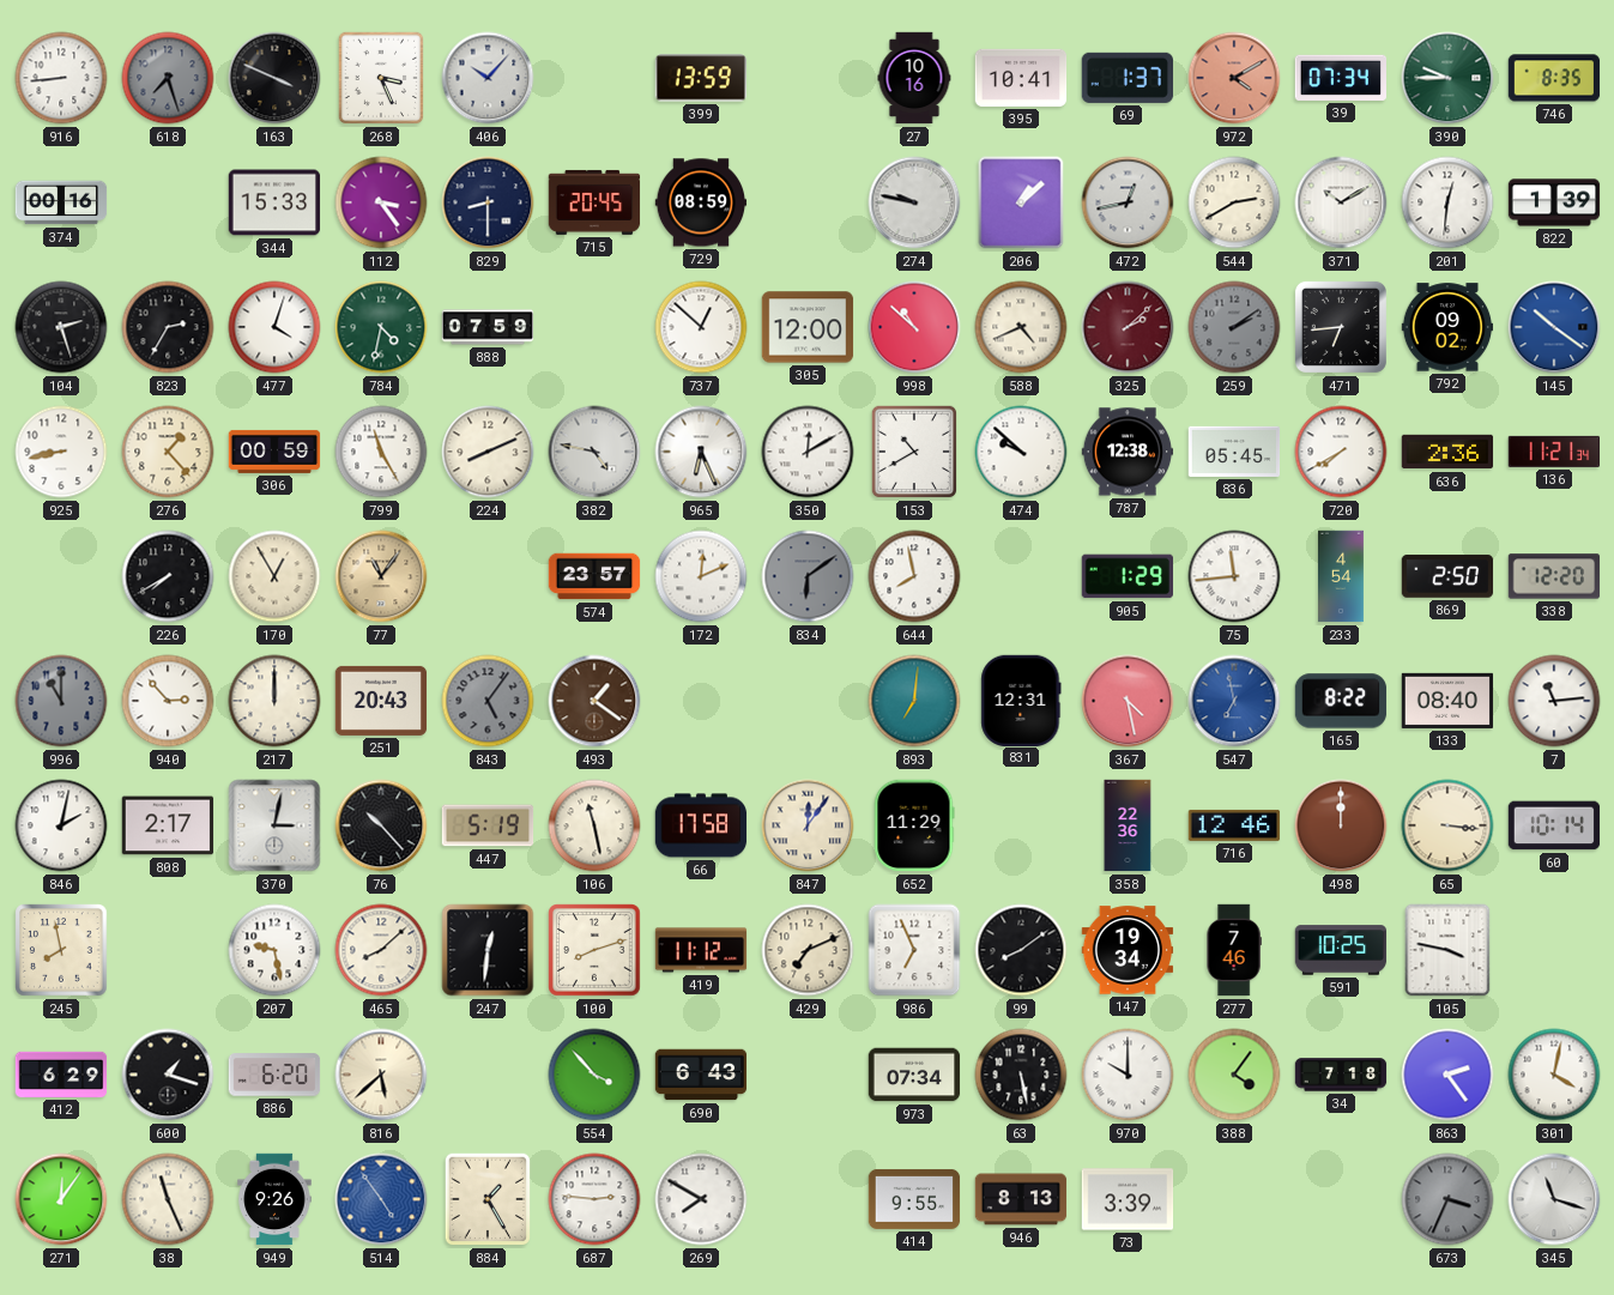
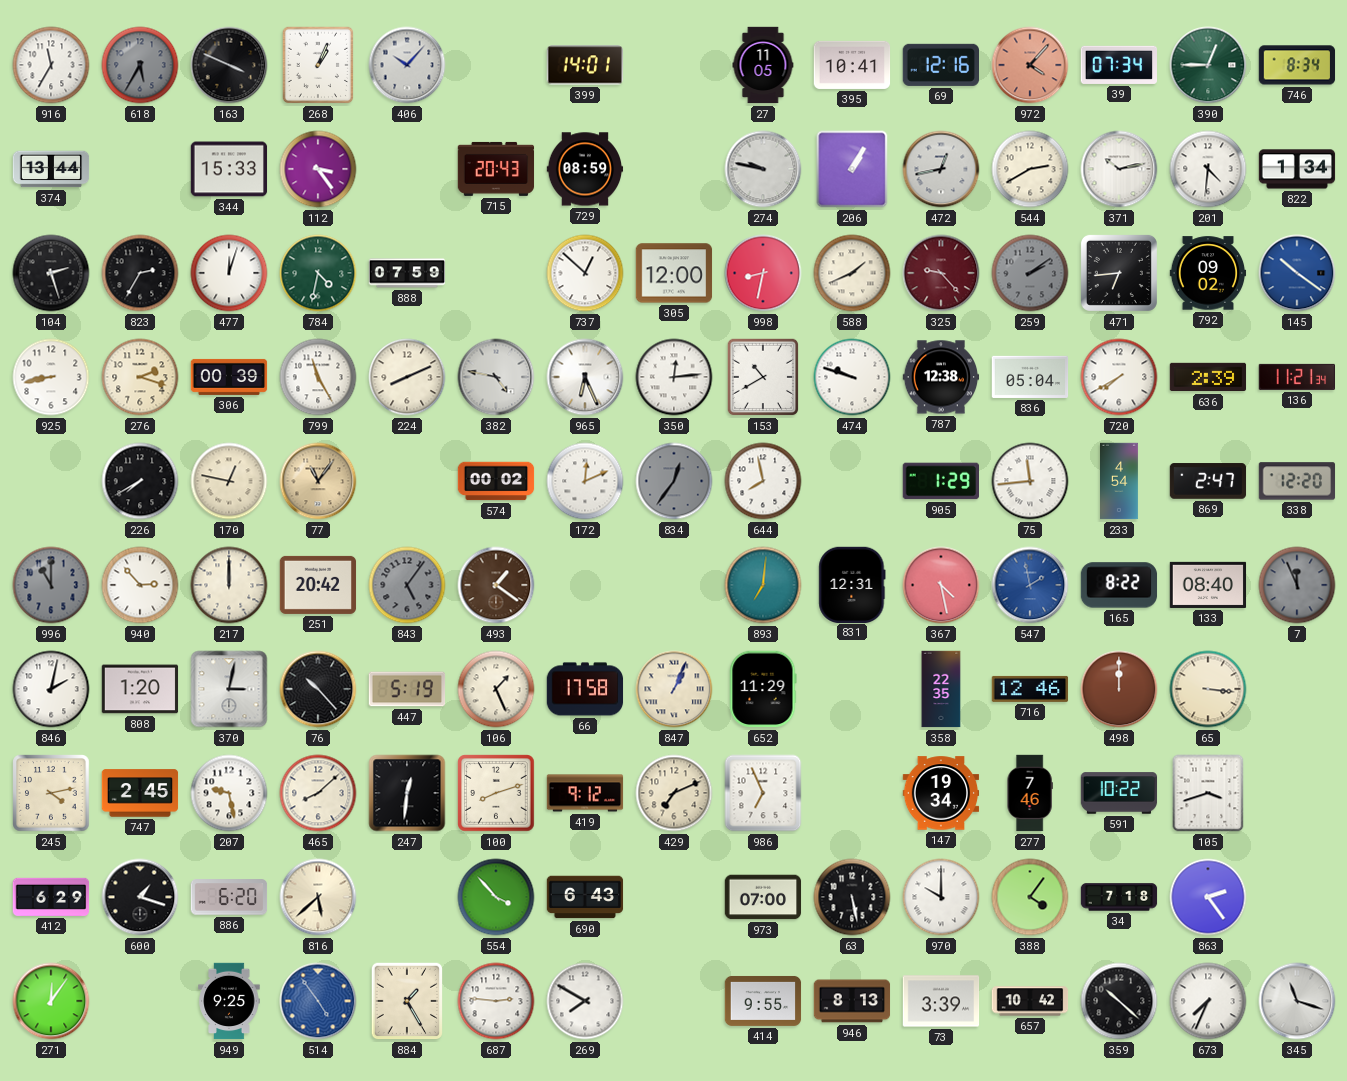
916: 8:44 -> 11:35
618: 7:27 -> 5:35
268: 3:26 -> 1:04
399: 13:59 -> 14:01
27: 10:16 -> 11:05
69: 1:37 -> 12:16
972: 4:10 -> 4:07
390: 9:45 -> 12:45
746: 8:35 -> 8:34
374: 00:16 -> 13:44
829: 8:30 -> none
715: 20:45 -> 20:43
206: 1:08 -> 1:05
371: 10:10 -> 10:13
201: 12:31 -> 4:31
822: 1:39 -> 1:34
477: 4:03 -> 12:03
998: 10:52 -> 8:32
588: 4:41 -> 1:41
325: 2:08 -> 9:23
276: 1:23 -> 2:18
306: 00:59 -> 00:39
350: 12:10 -> 12:14
474: 9:52 -> 9:48
836: 05:45 -> 05:04
636: 2:36 -> 2:39
170: 12:55 -> 12:47
574: 23:57 -> 00:02
834: 6:09 -> 12:36
869: 2:50 -> 2:47
251: 20:43 -> 20:42
547: 6:58 -> 1:58
7: 11:14 -> 11:56
7 dial: white -> grey
808: 2:17 -> 1:20
106: 11:28 -> 1:26
847: 12:06 -> 1:04
358: 22:36 -> 22:35
60: 10:14 -> none
245: 7:58 -> 4:13
747: none -> 2:45
419: 11:12 -> 9:12
99: 8:09 -> none
591: 10:25 -> 10:22
105: 3:47 -> 3:42
973: 07:34 -> 07:00
301: 4:02 -> none
38: 11:26 -> none
949: 9:26 -> 9:25
657: none -> 10:42
359: none -> 10:22
673: 3:34 -> 7:34
673 dial: grey -> white
